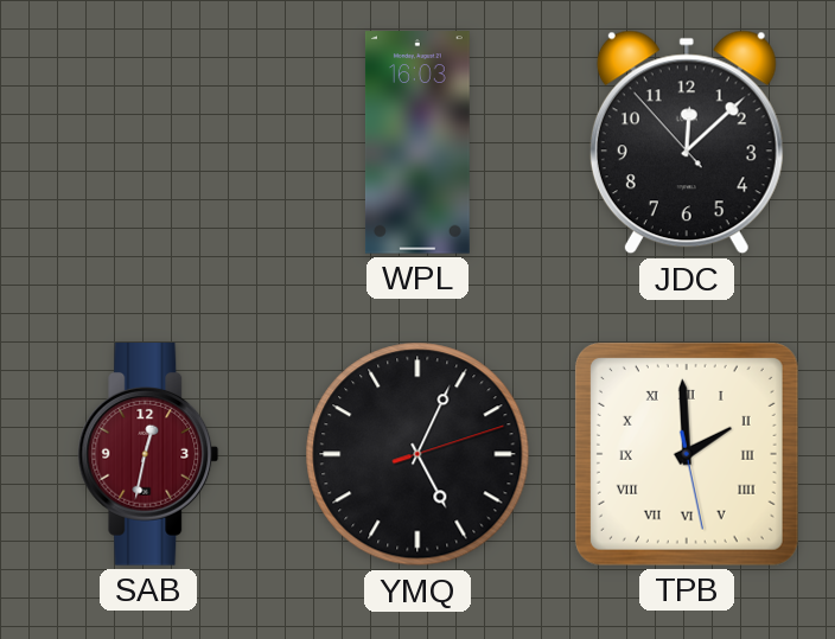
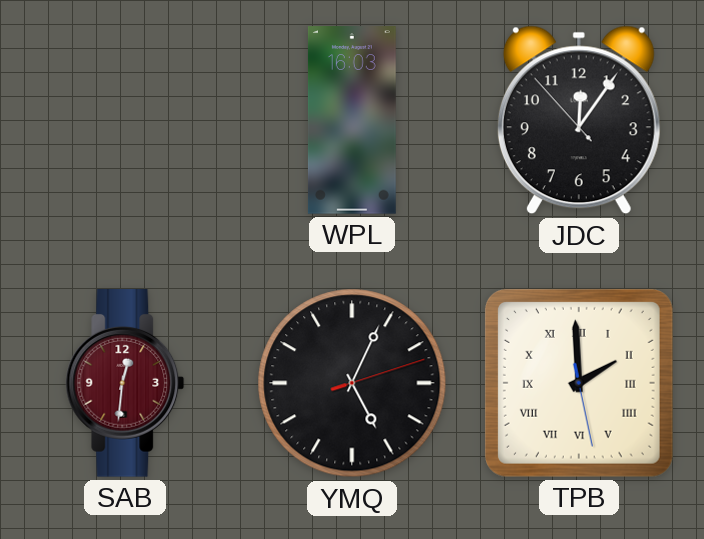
JDC: 12:07 -> 12:05
SAB: 12:32 -> 12:31
